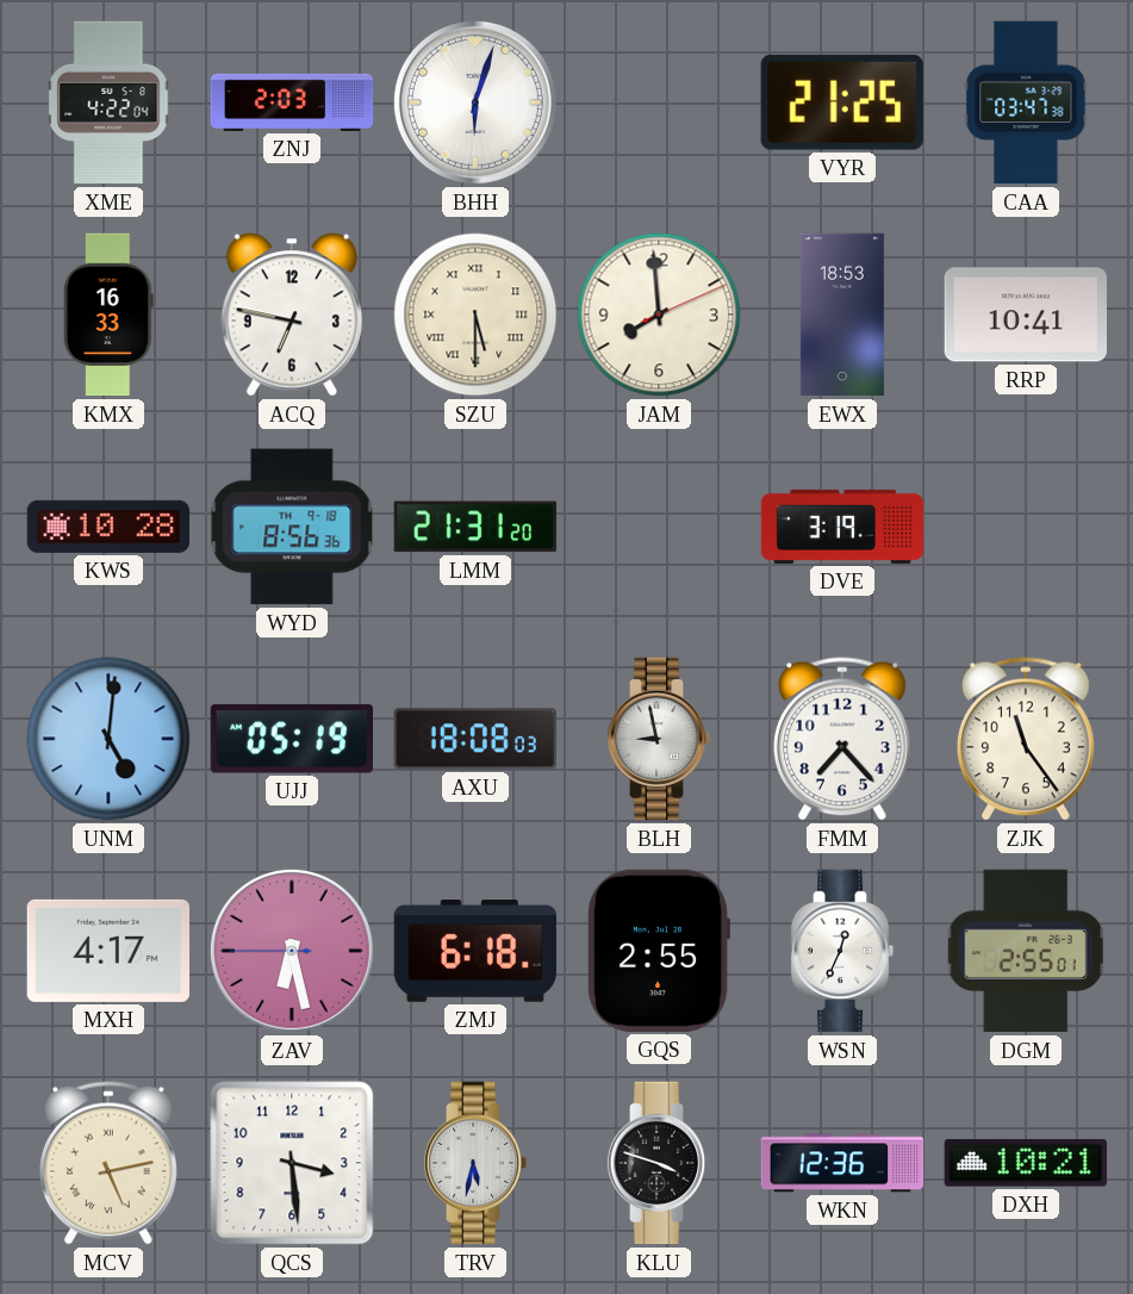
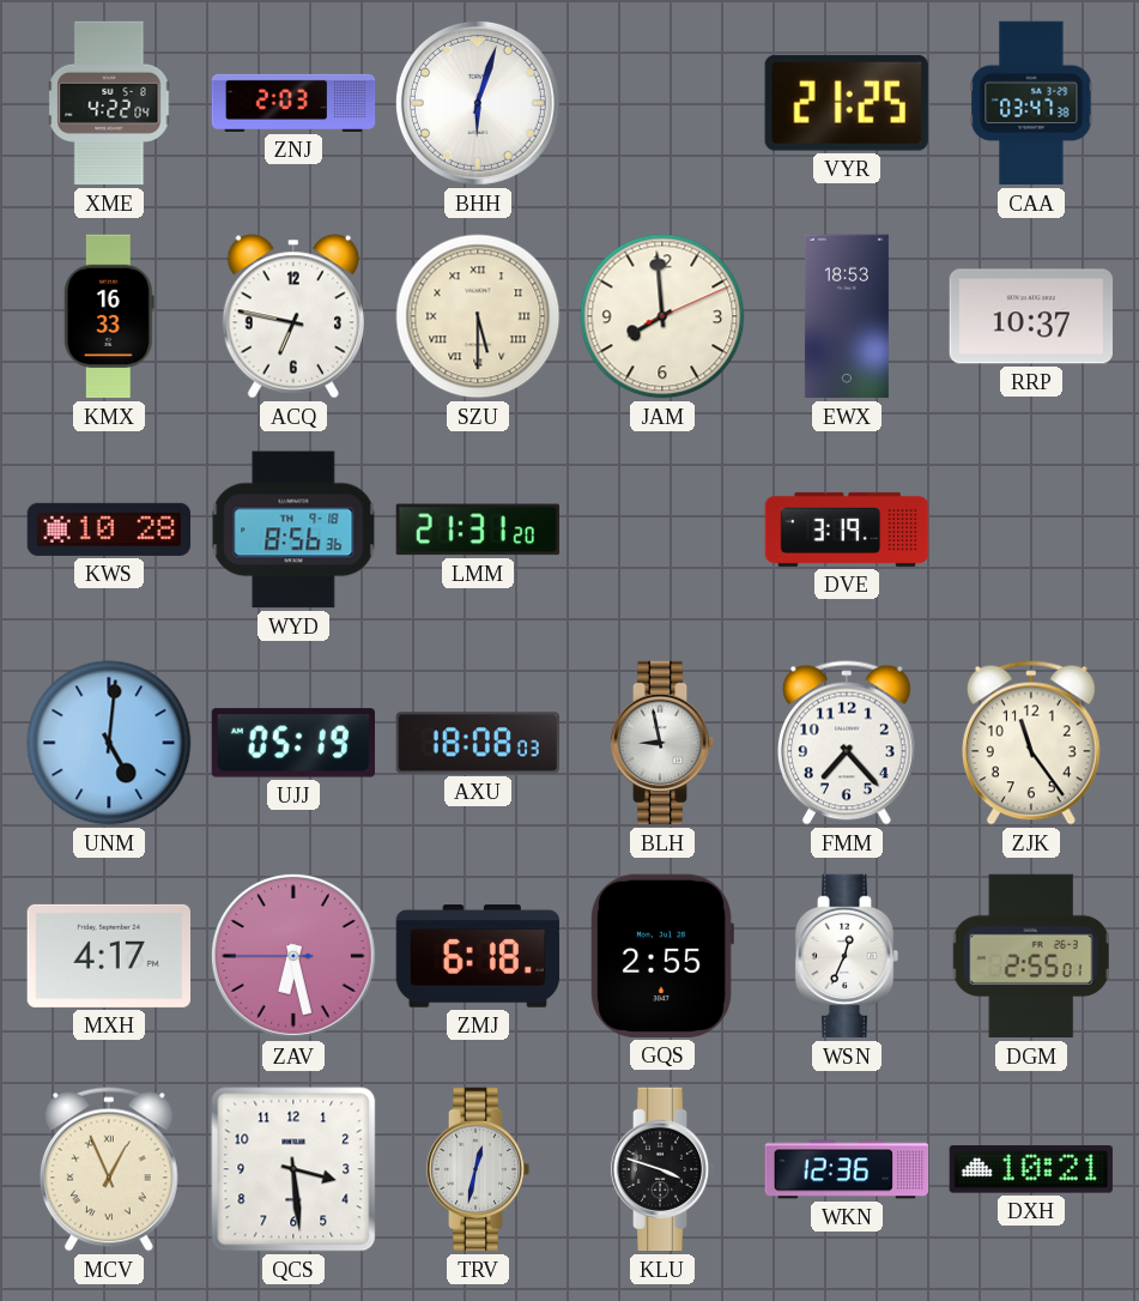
RRP: 10:41 -> 10:37
MCV: 5:13 -> 12:56
TRV: 5:32 -> 12:32
